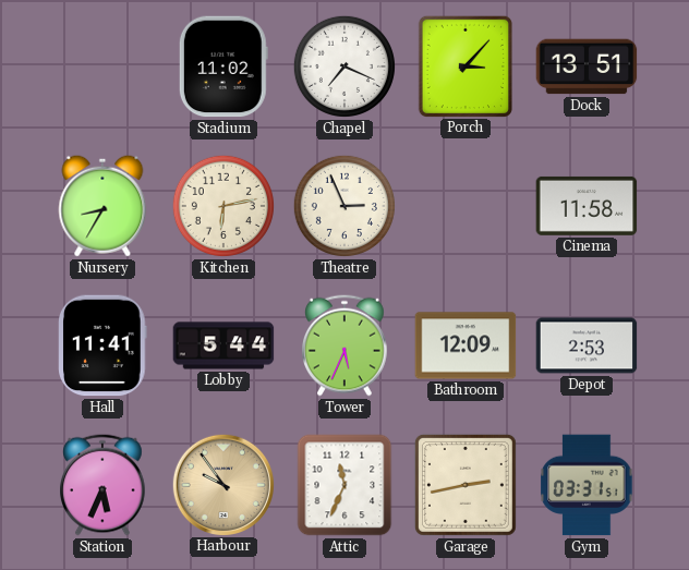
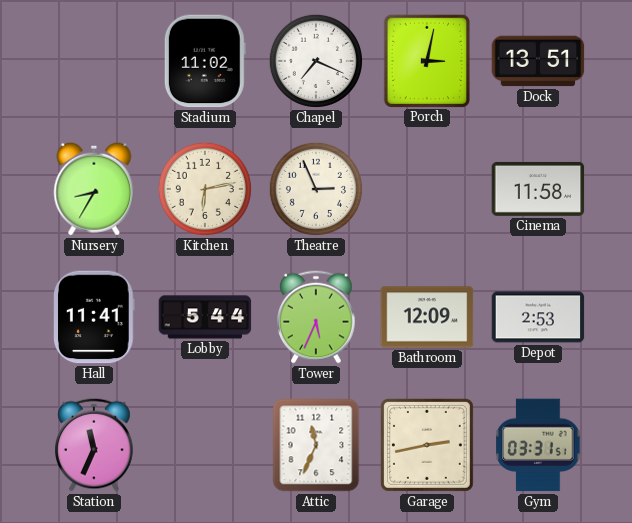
Porch: 3:07 -> 3:02
Station: 5:34 -> 11:34
Harbour: 9:54 -> none
